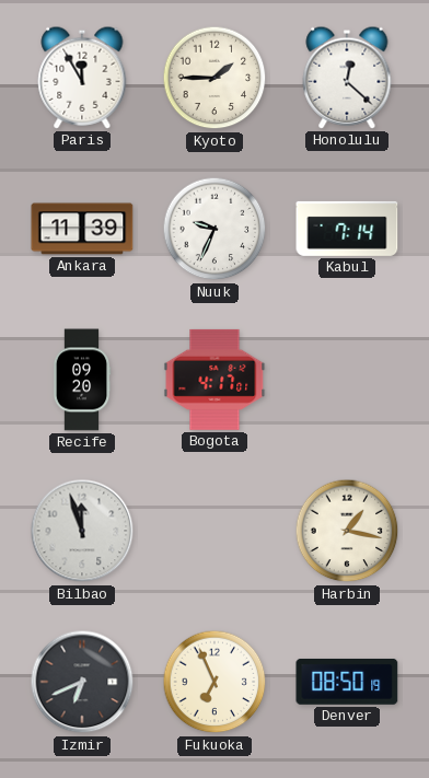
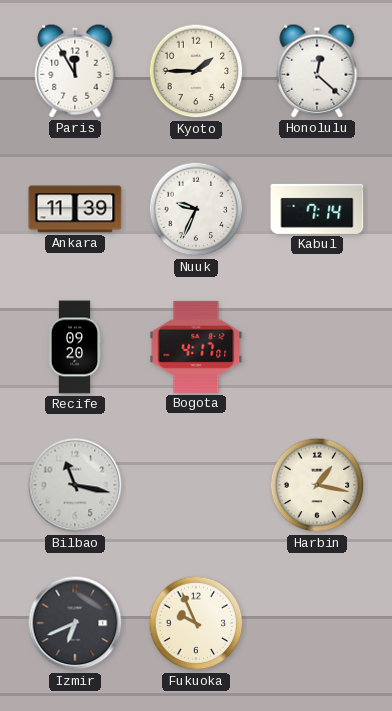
Bilbao: 11:57 -> 11:17
Fukuoka: 6:56 -> 9:56
Denver: 08:50 -> none
